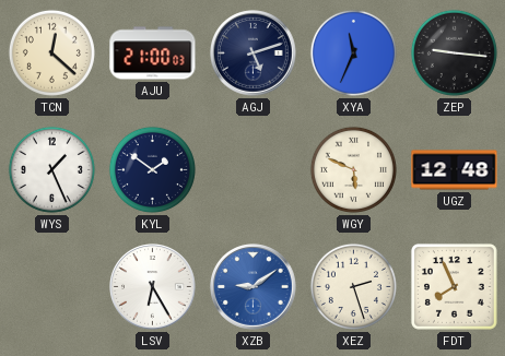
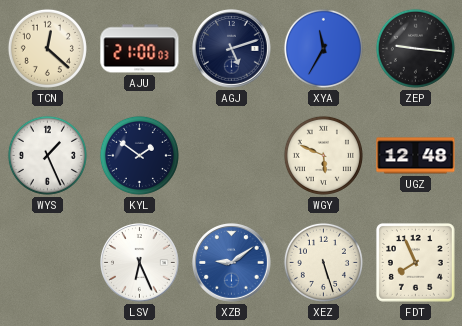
XYA: 11:34 -> 11:35
LSV: 6:25 -> 6:26
XEZ: 2:27 -> 5:27
